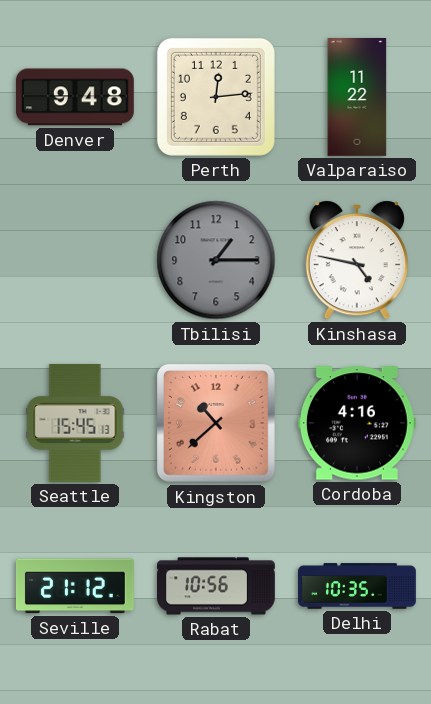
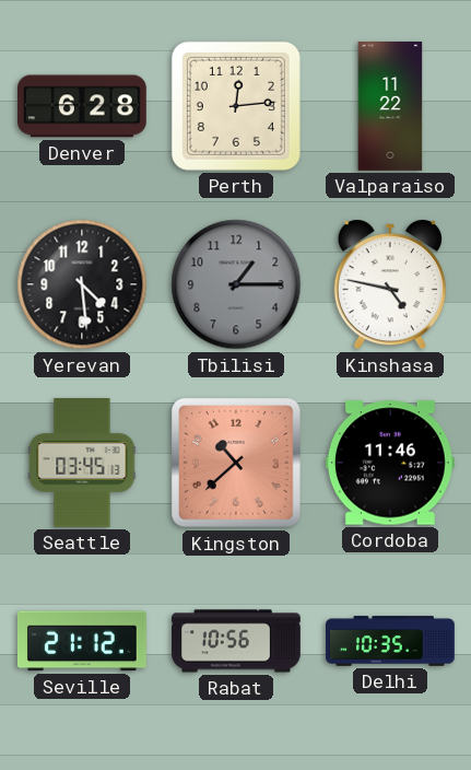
Denver: 9:48 -> 6:28
Yerevan: none -> 4:29
Seattle: 15:45 -> 03:45
Cordoba: 4:16 -> 11:46
